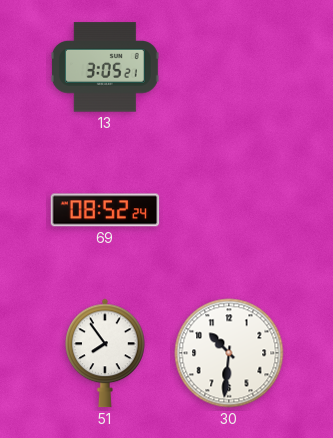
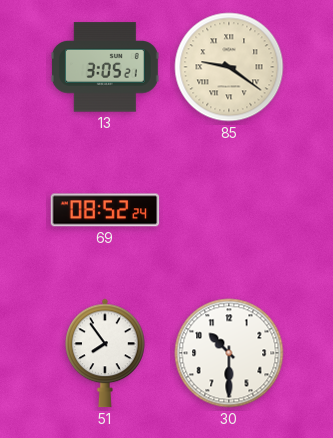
85: none -> 9:21
30: 10:31 -> 10:30
